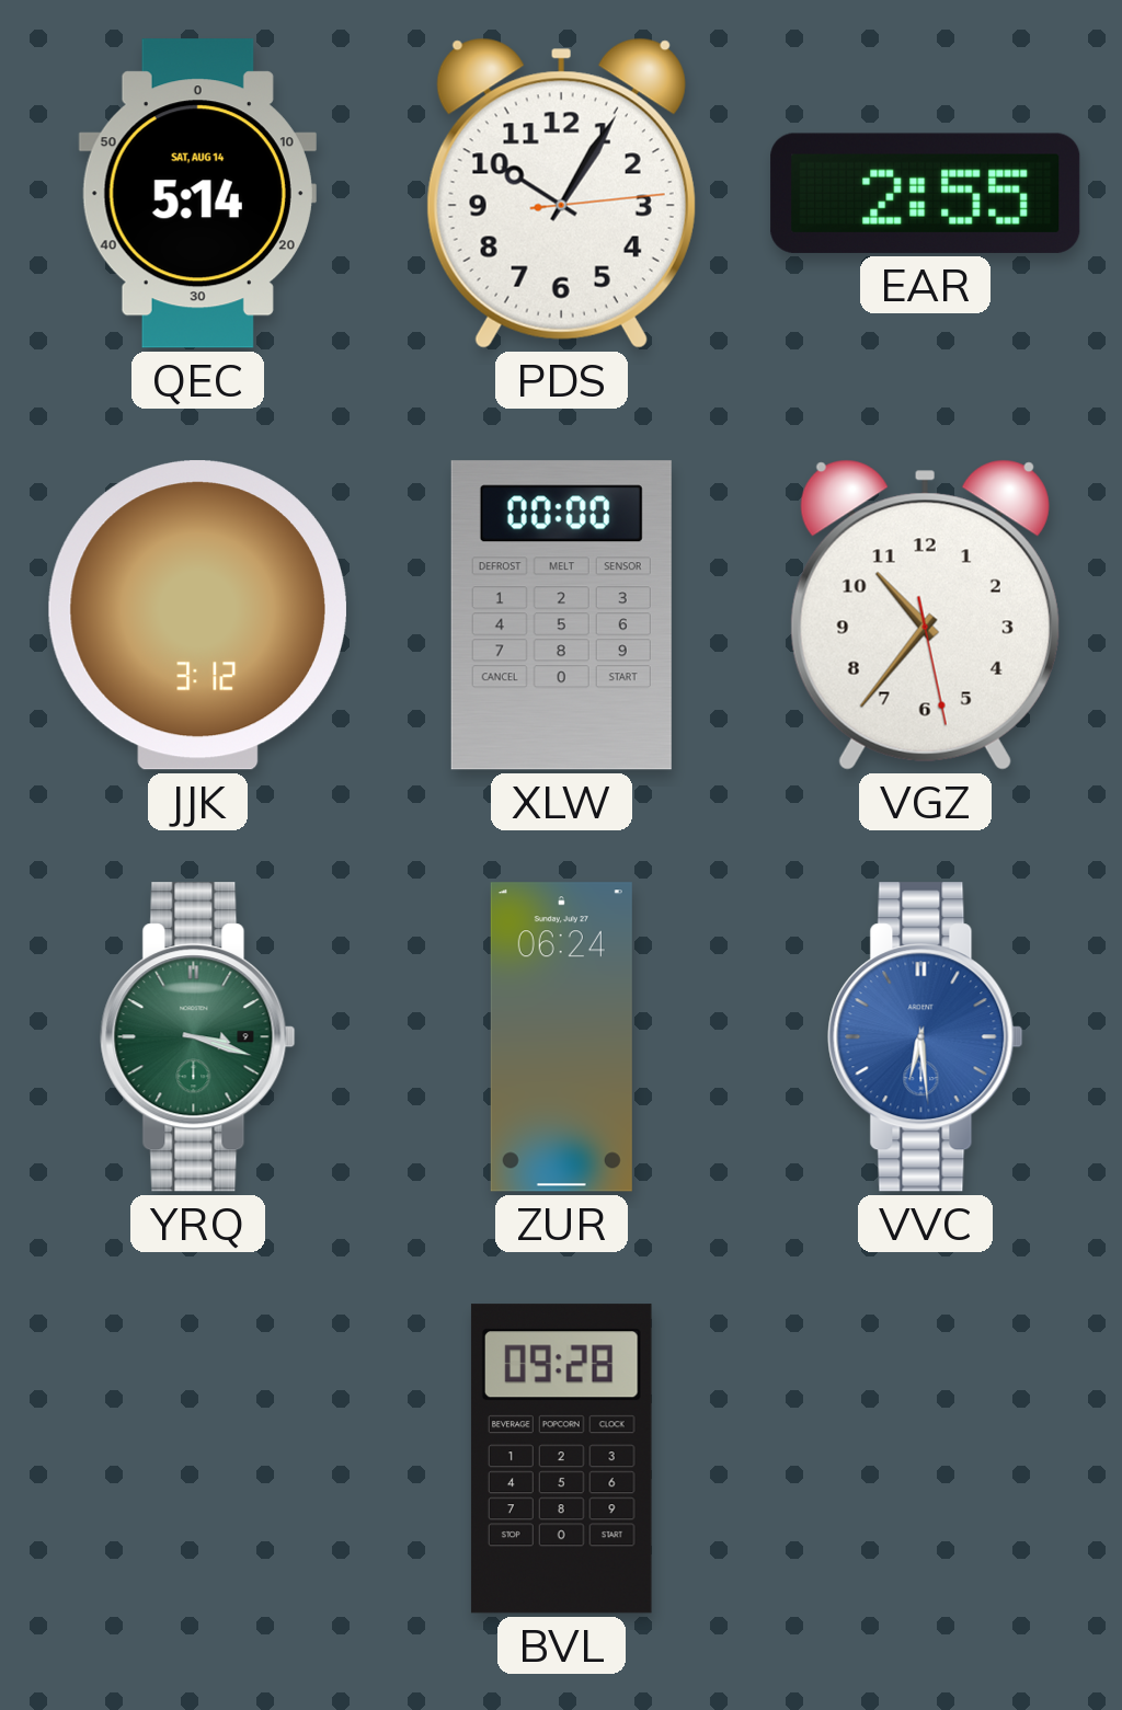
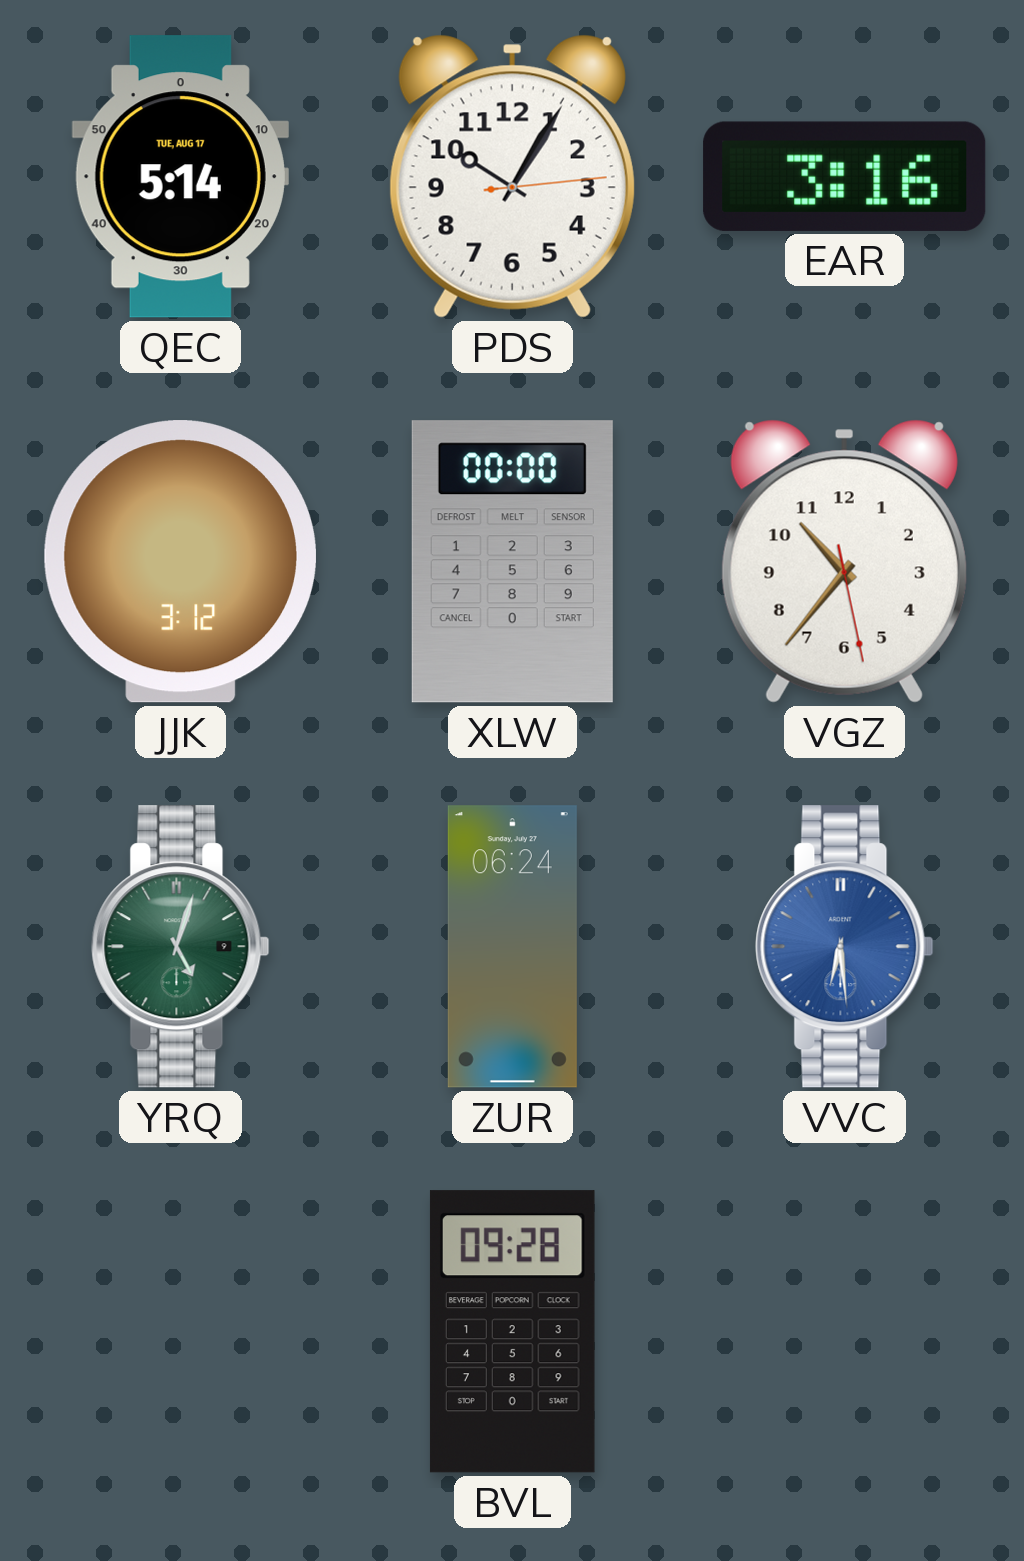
QEC date: SAT, AUG 14 -> TUE, AUG 17
EAR: 2:55 -> 3:16
YRQ: 3:18 -> 5:03
